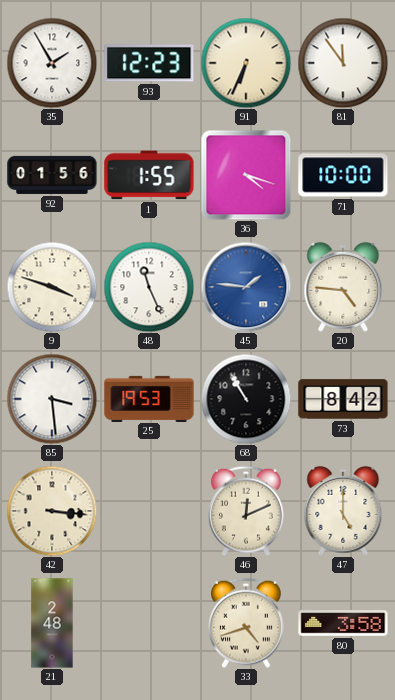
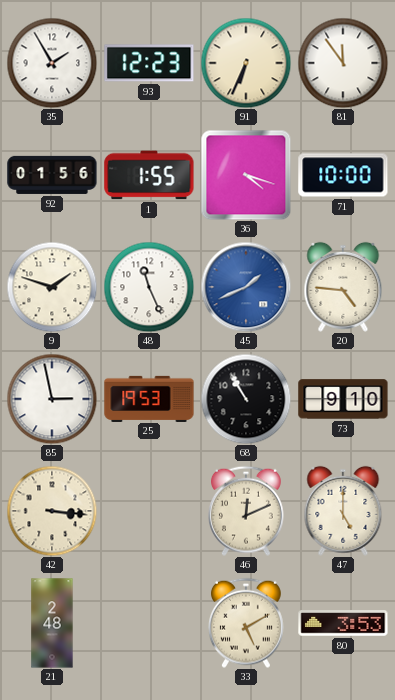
9: 3:48 -> 1:48
45: 1:46 -> 1:41
85: 3:29 -> 2:58
73: 8:42 -> 9:10
33: 4:42 -> 5:10
80: 3:58 -> 3:53
